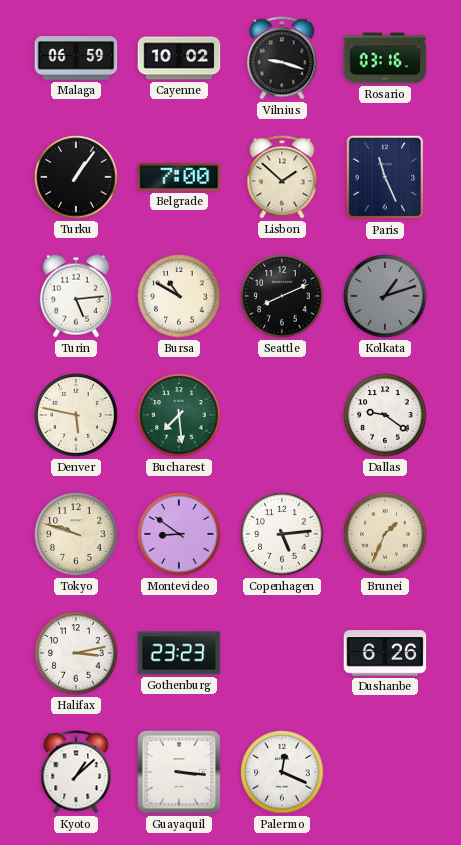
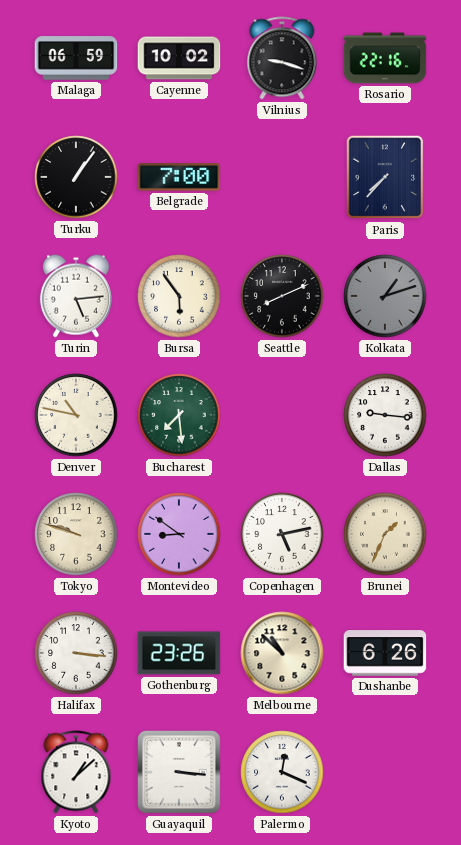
Rosario: 03:16 -> 22:16
Lisbon: 1:52 -> none
Paris: 11:26 -> 7:37
Bursa: 10:50 -> 5:54
Denver: 5:47 -> 10:47
Dallas: 9:21 -> 9:16
Copenhagen: 5:14 -> 5:13
Halifax: 3:13 -> 3:16
Gothenburg: 23:23 -> 23:26
Melbourne: none -> 10:52
